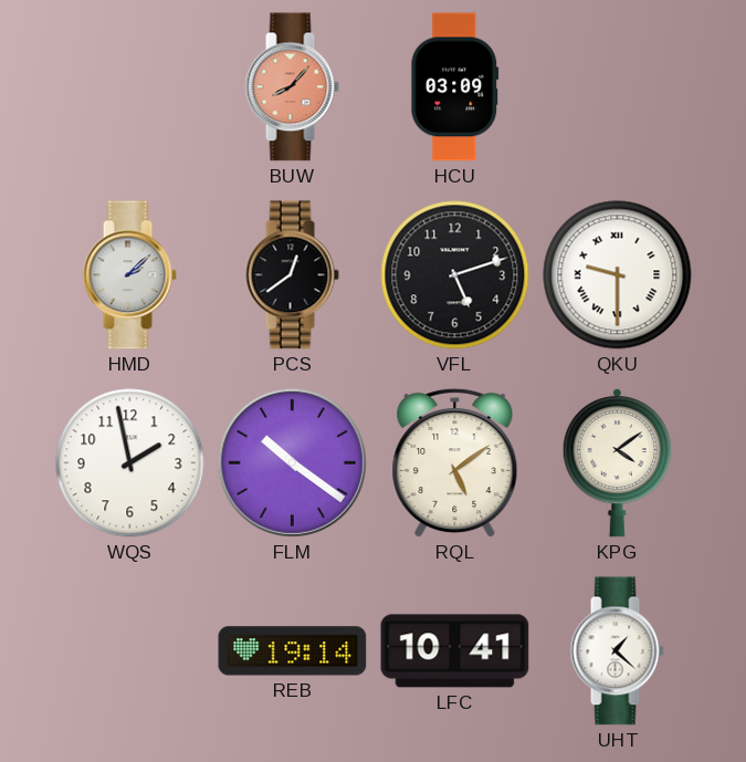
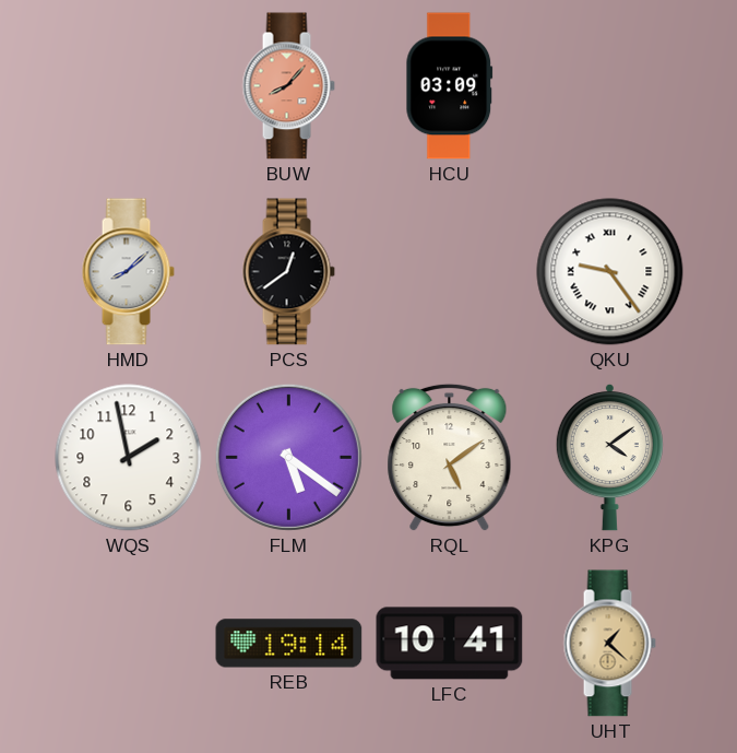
HMD: 2:08 -> 8:08
VFL: 5:12 -> none
QKU: 9:30 -> 9:24
FLM: 10:21 -> 5:21
UHT dial: white -> champagne
